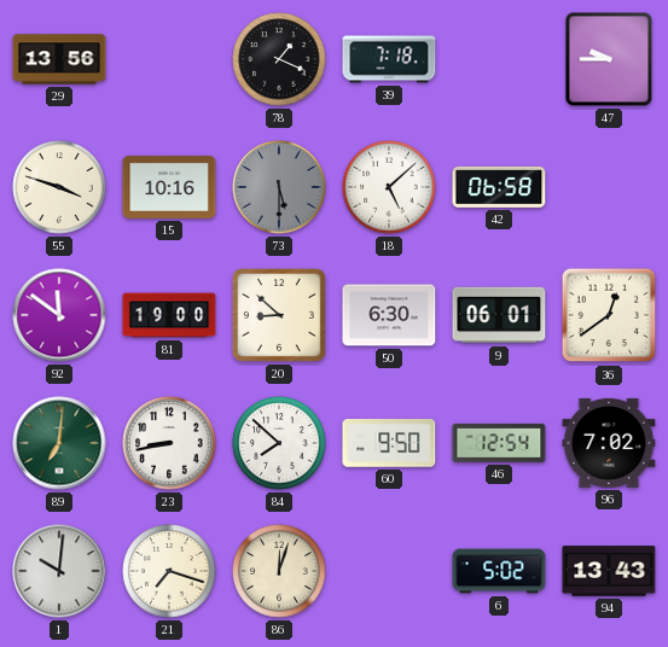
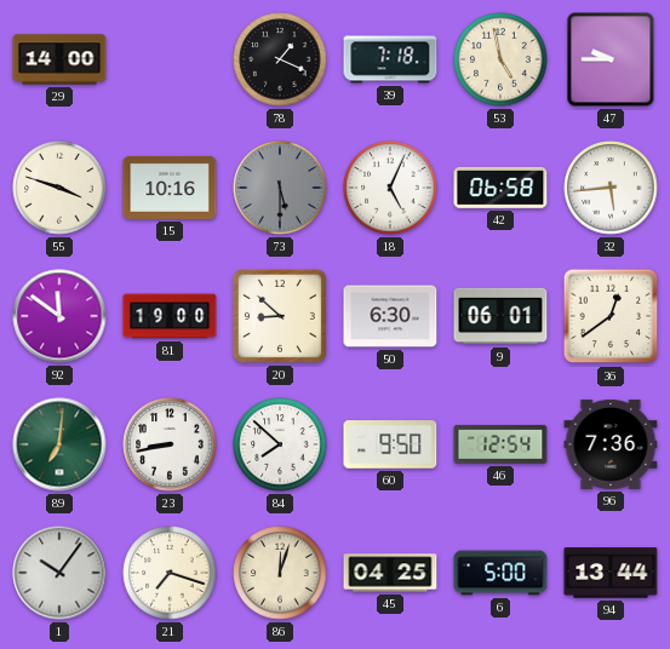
29: 13:56 -> 14:00
53: none -> 4:58
18: 5:08 -> 5:04
32: none -> 5:44
96: 7:02 -> 7:36
1: 10:01 -> 10:06
45: none -> 04:25
6: 5:02 -> 5:00
94: 13:43 -> 13:44
